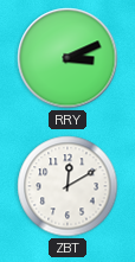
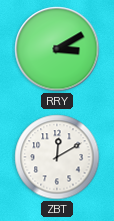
RRY: 3:11 -> 3:10
